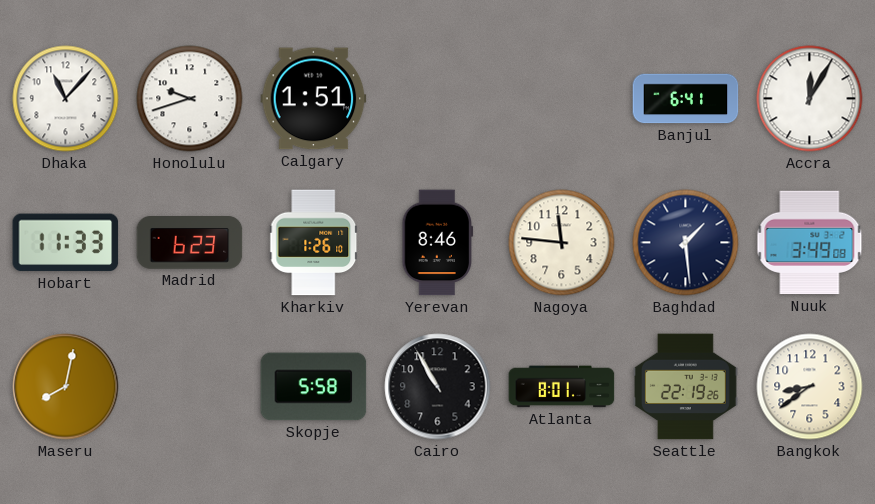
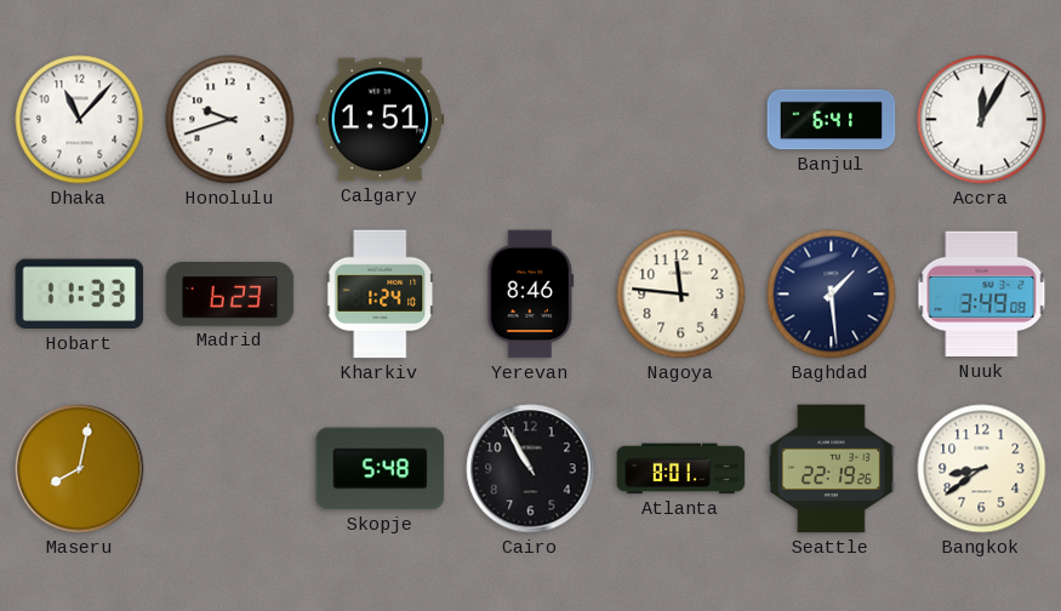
Kharkiv: 1:26 -> 1:24
Skopje: 5:58 -> 5:48
